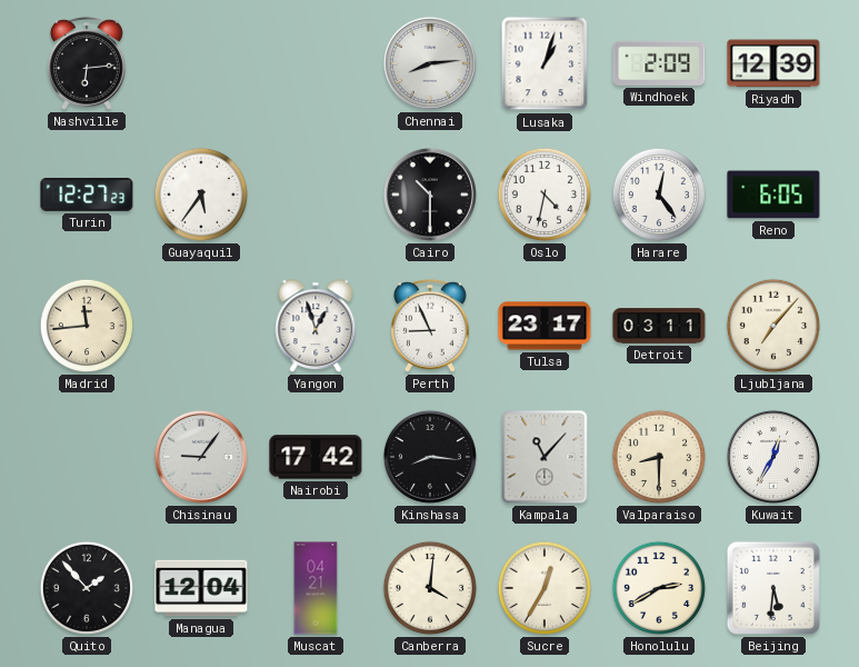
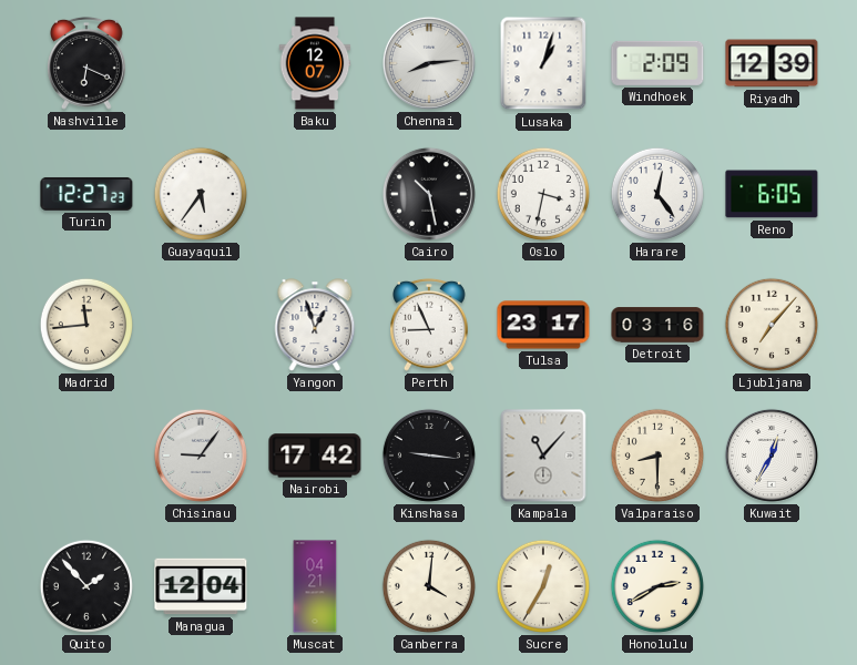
Nashville: 6:14 -> 6:19
Baku: none -> 12:07
Cairo: 10:30 -> 10:28
Oslo: 4:32 -> 3:32
Detroit: 03:11 -> 03:16
Kinshasa: 8:16 -> 9:16
Beijing: 5:31 -> none
